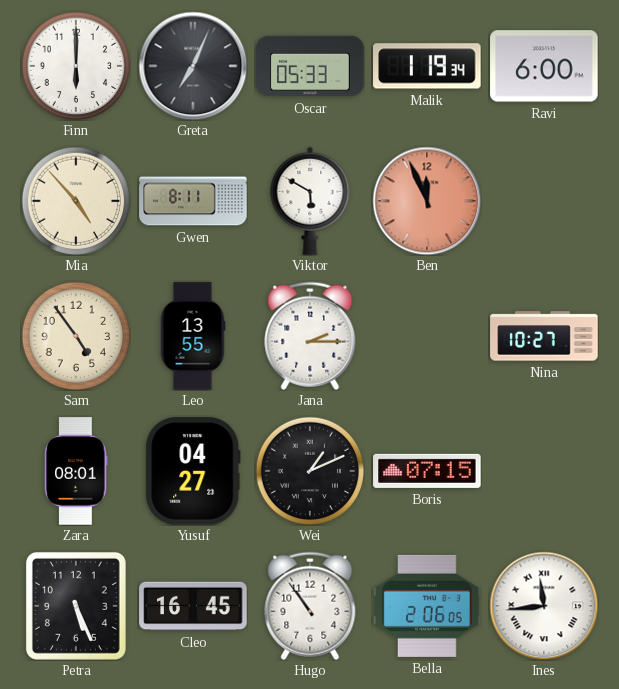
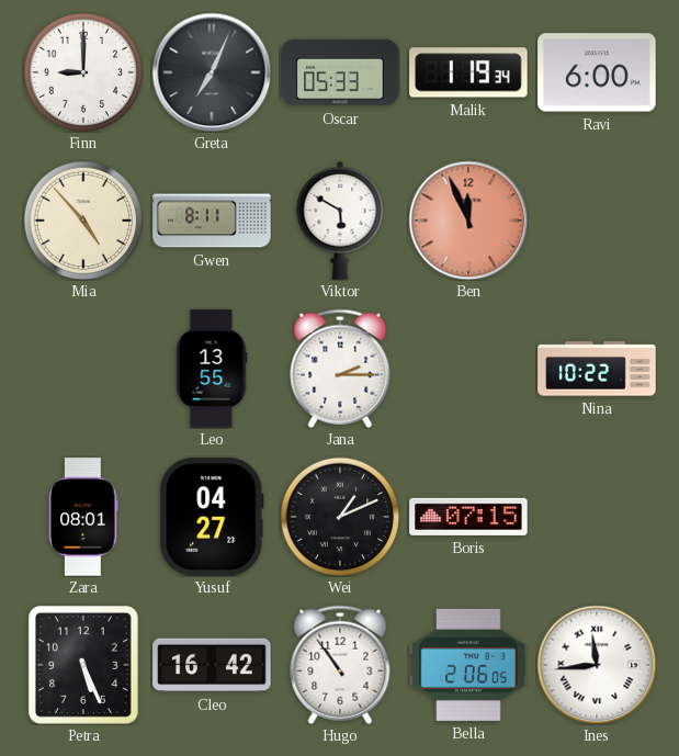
Finn: 6:00 -> 9:00
Sam: 4:54 -> none
Nina: 10:27 -> 10:22
Cleo: 16:45 -> 16:42
